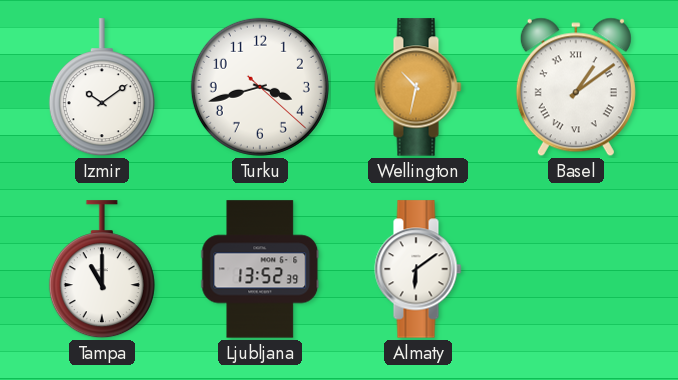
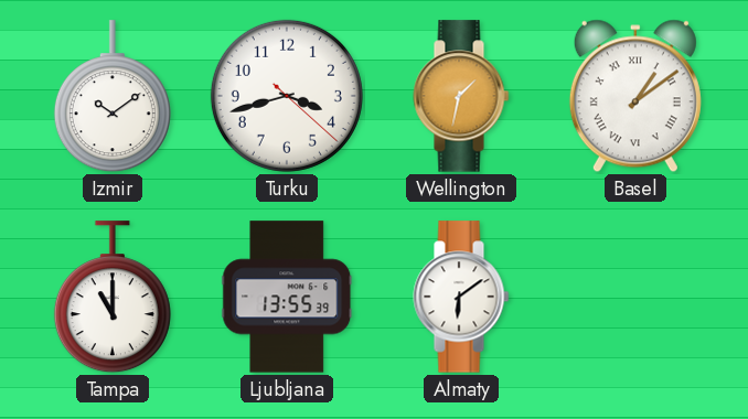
Wellington: 10:32 -> 1:32
Ljubljana: 13:52 -> 13:55
